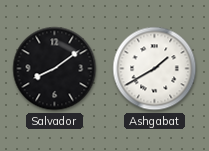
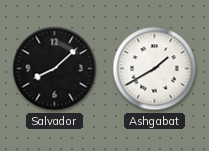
Salvador: 8:09 -> 8:08
